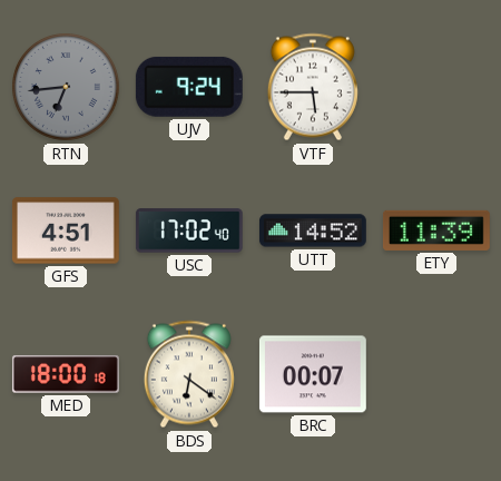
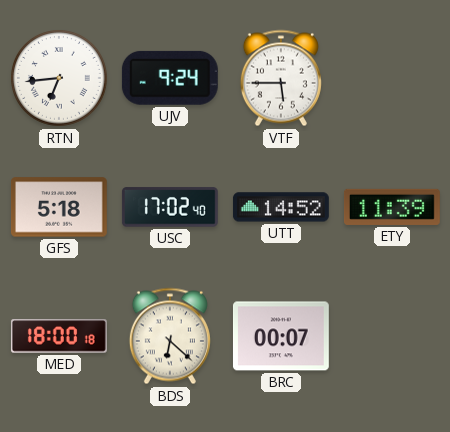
RTN dial: grey -> white
GFS: 4:51 -> 5:18
BDS: 6:21 -> 6:22
